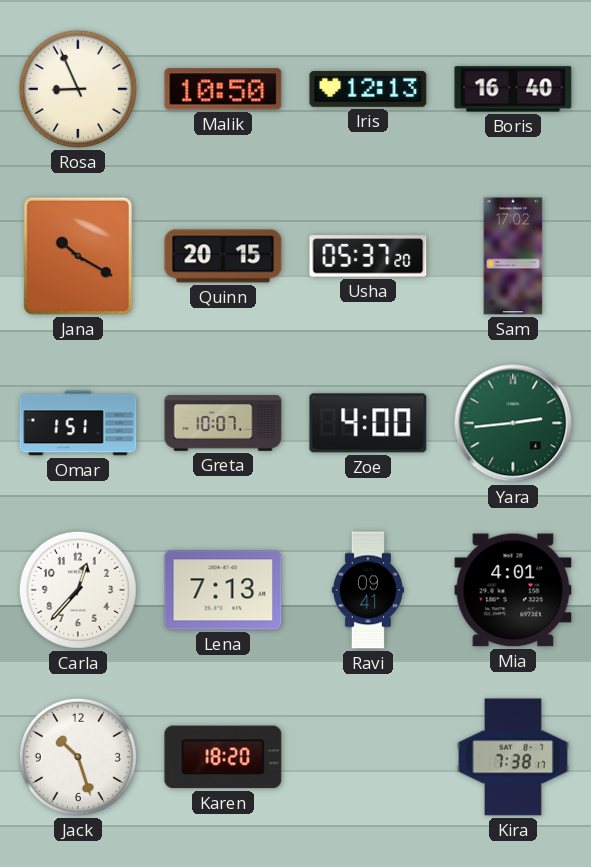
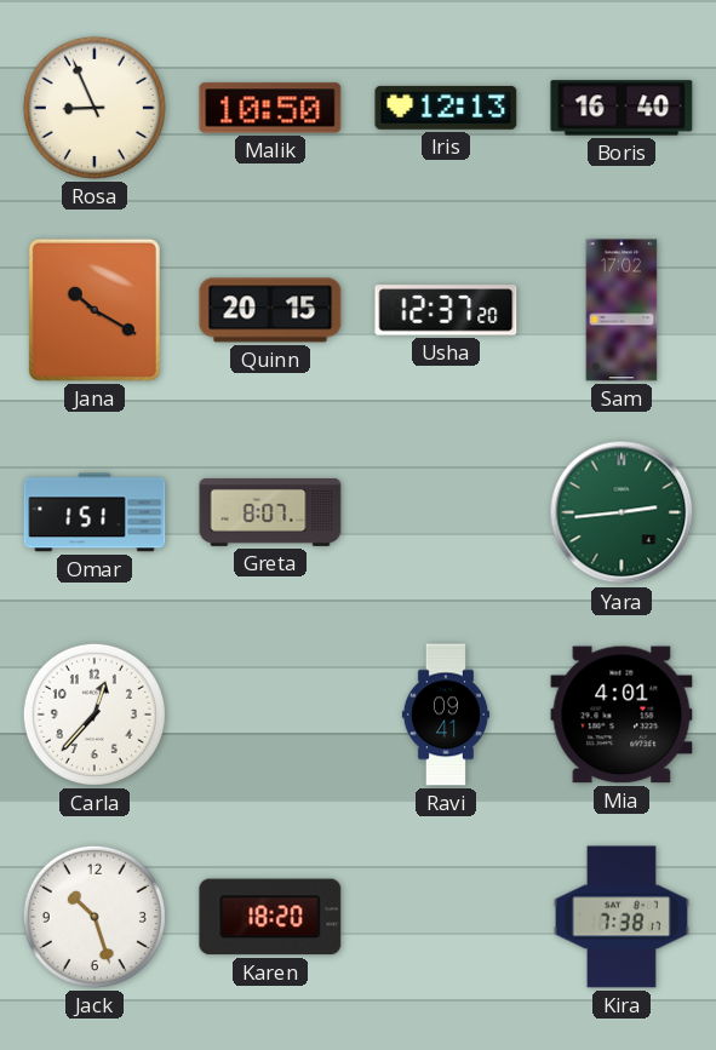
Usha: 05:37 -> 12:37
Greta: 10:07 -> 8:07
Zoe: 4:00 -> none
Lena: 7:13 -> none
